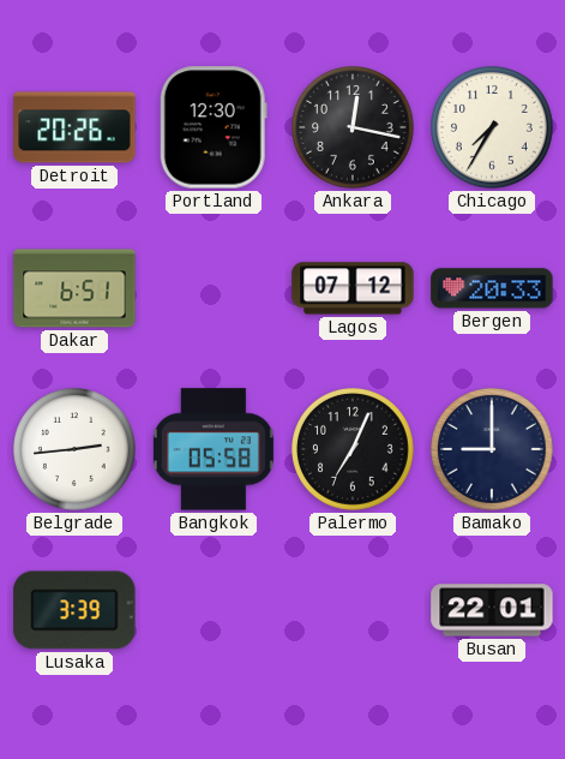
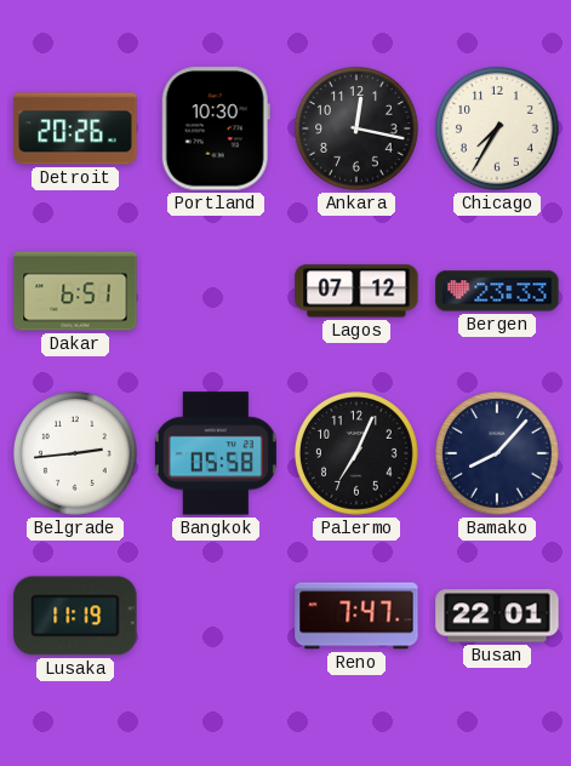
Portland: 12:30 -> 10:30
Bergen: 20:33 -> 23:33
Bamako: 9:00 -> 8:07
Lusaka: 3:39 -> 11:19
Reno: none -> 7:47
